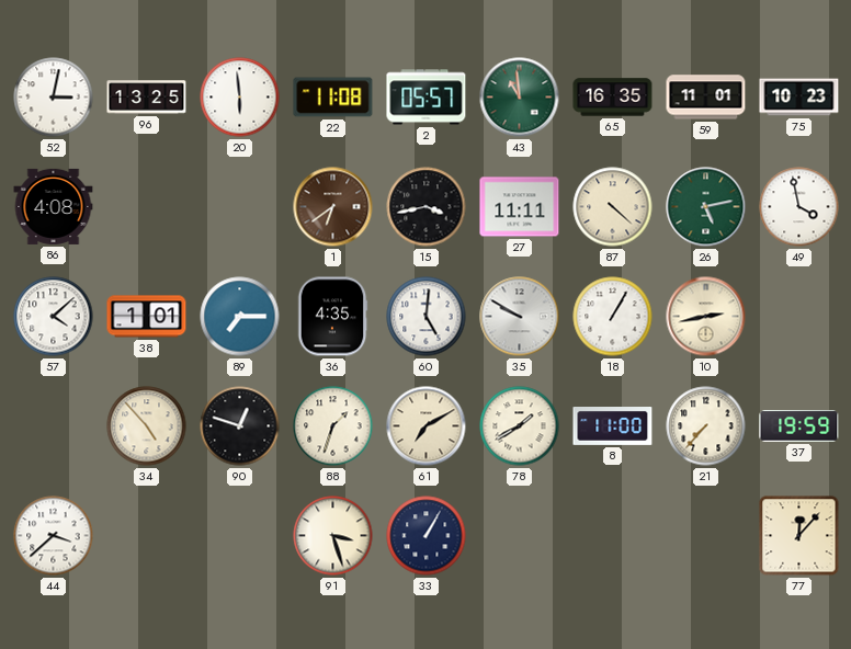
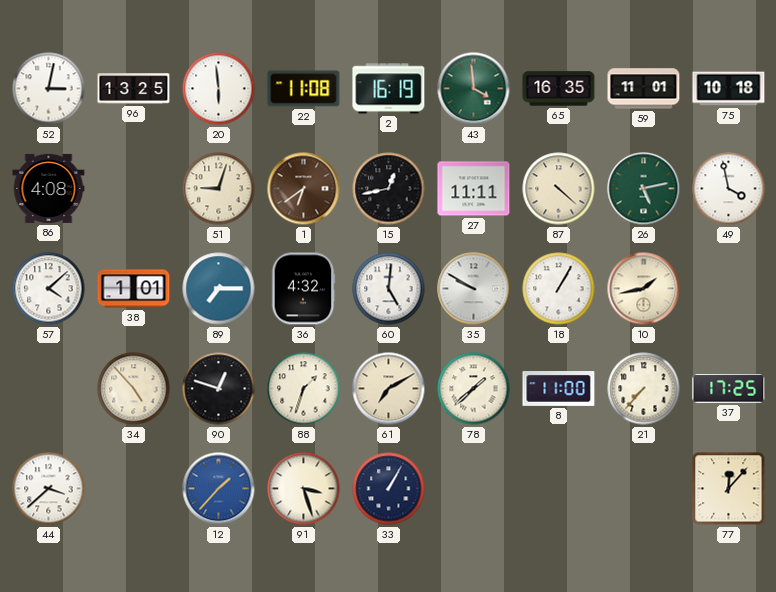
2: 05:57 -> 16:19
43: 10:59 -> 3:59
75: 10:23 -> 10:18
51: none -> 9:03
15: 3:43 -> 12:43
36: 4:35 -> 4:32
10: 2:43 -> 1:43
78: 1:40 -> 1:38
37: 19:59 -> 17:25
12: none -> 1:37
